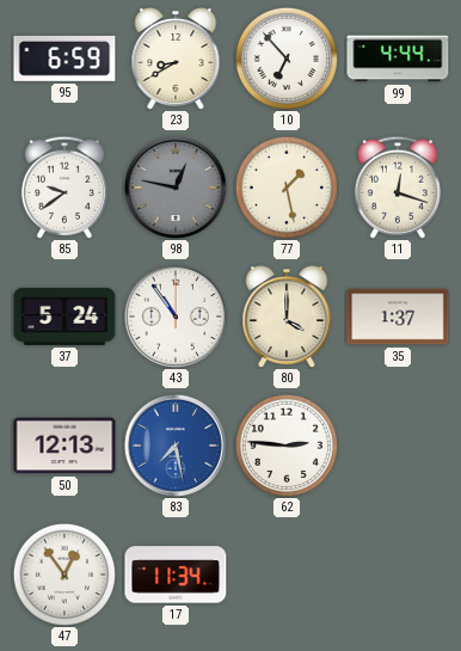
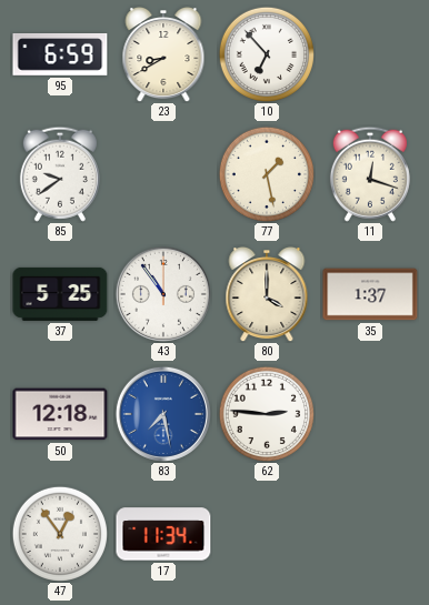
99: 4:44 -> none
98: 12:47 -> none
37: 5:24 -> 5:25
50: 12:13 -> 12:18
